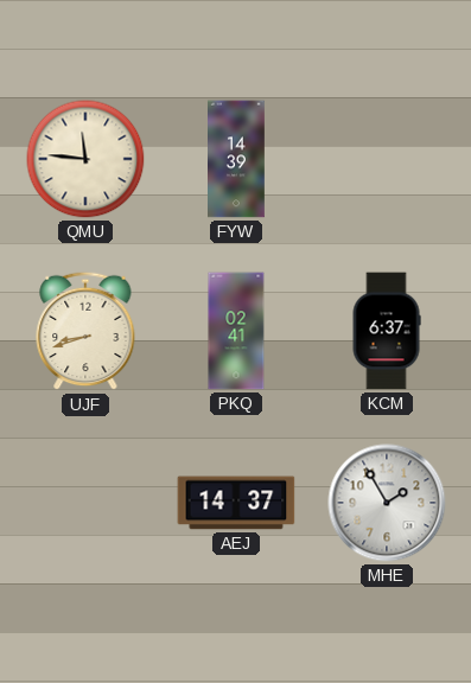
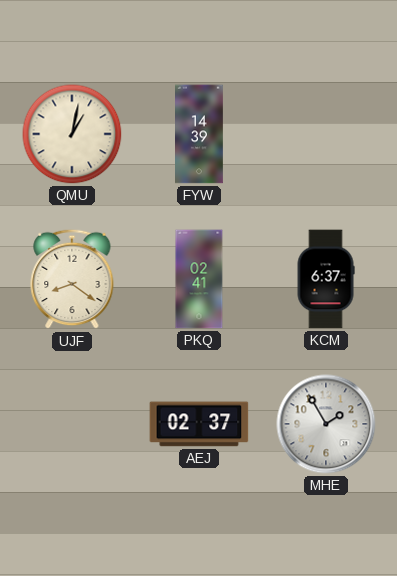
QMU: 11:46 -> 1:02
UJF: 8:42 -> 8:21
AEJ: 14:37 -> 02:37
